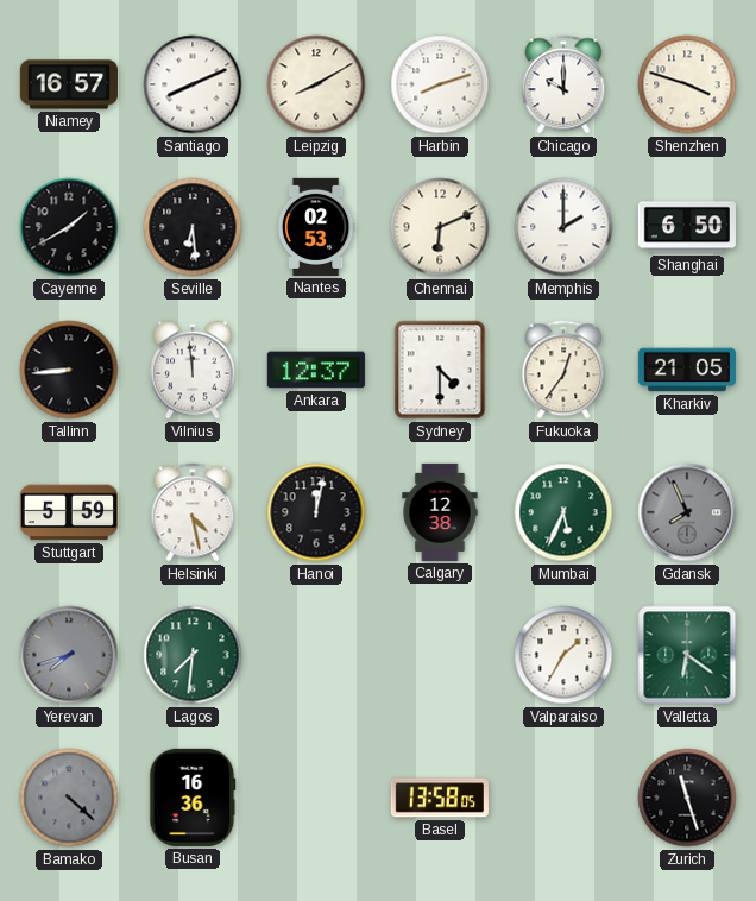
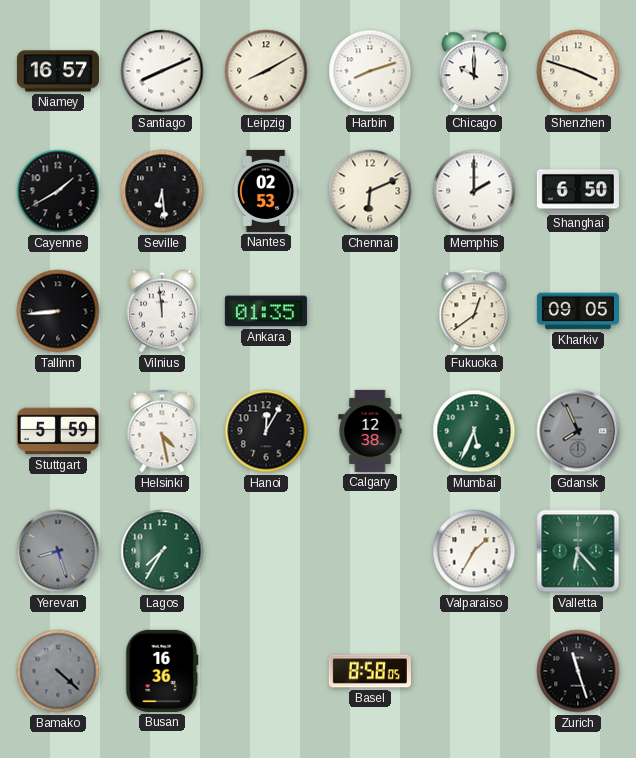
Ankara: 12:37 -> 01:35
Sydney: 4:30 -> none
Fukuoka: 12:36 -> 12:39
Kharkiv: 21:05 -> 09:05
Hanoi: 12:02 -> 12:05
Yerevan: 7:42 -> 8:27
Lagos: 7:31 -> 7:35
Valletta: 6:21 -> 6:23
Basel: 13:58 -> 8:58
